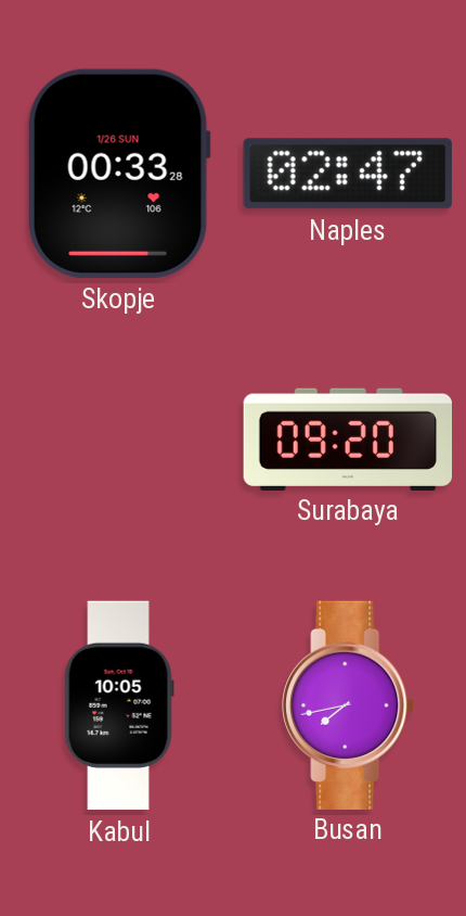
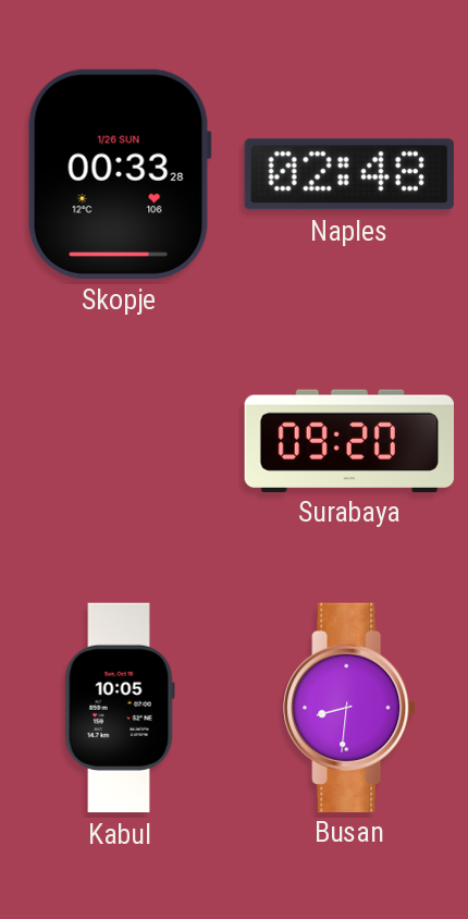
Naples: 02:47 -> 02:48
Busan: 7:43 -> 8:31
